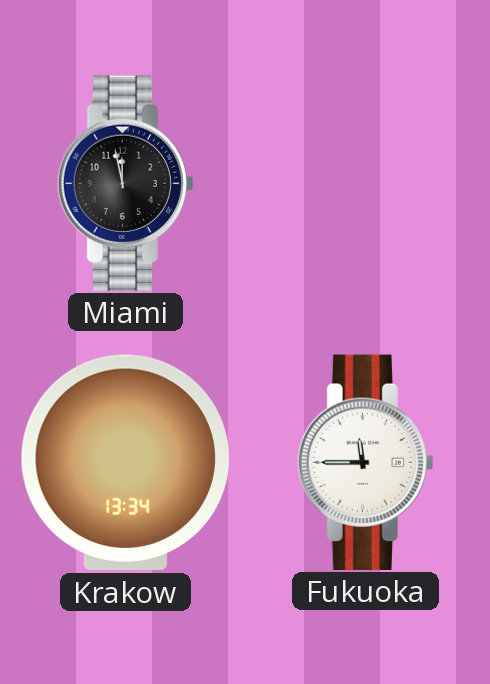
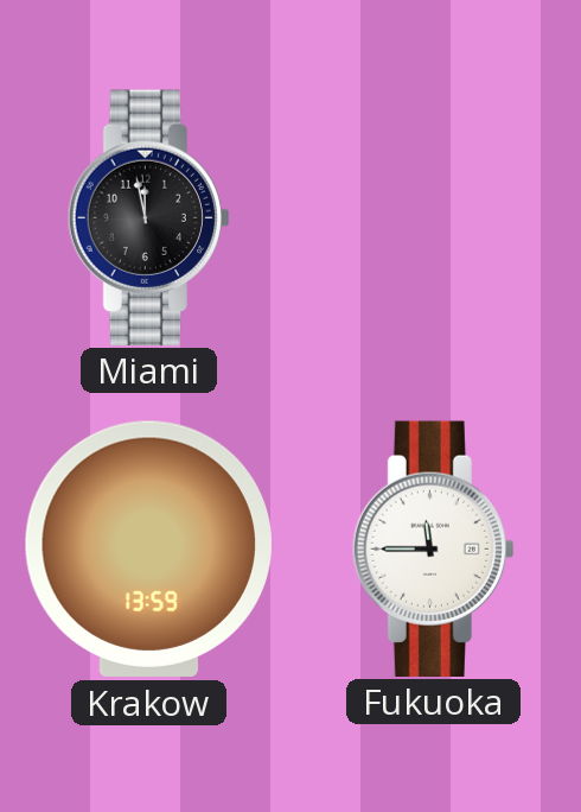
Krakow: 13:34 -> 13:59
